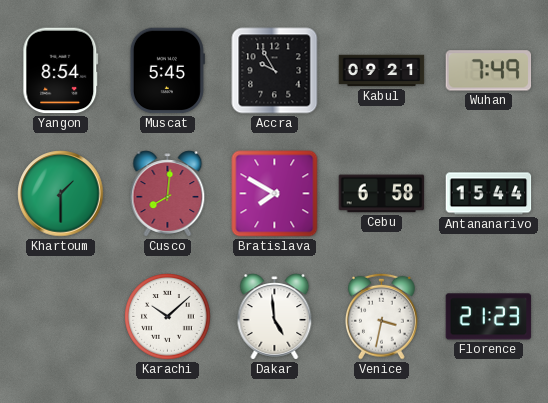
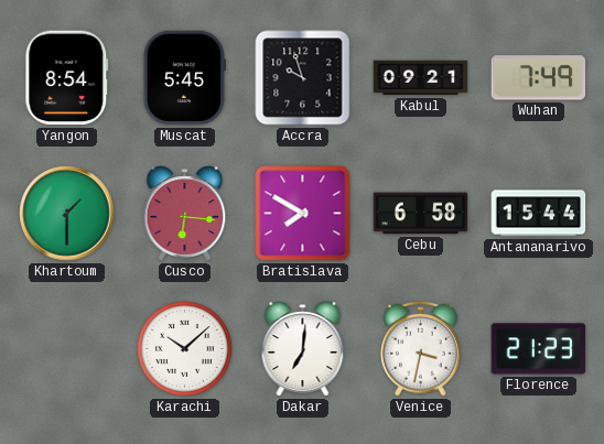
Accra: 9:55 -> 9:57
Cusco: 8:01 -> 6:16
Dakar: 4:59 -> 7:01
